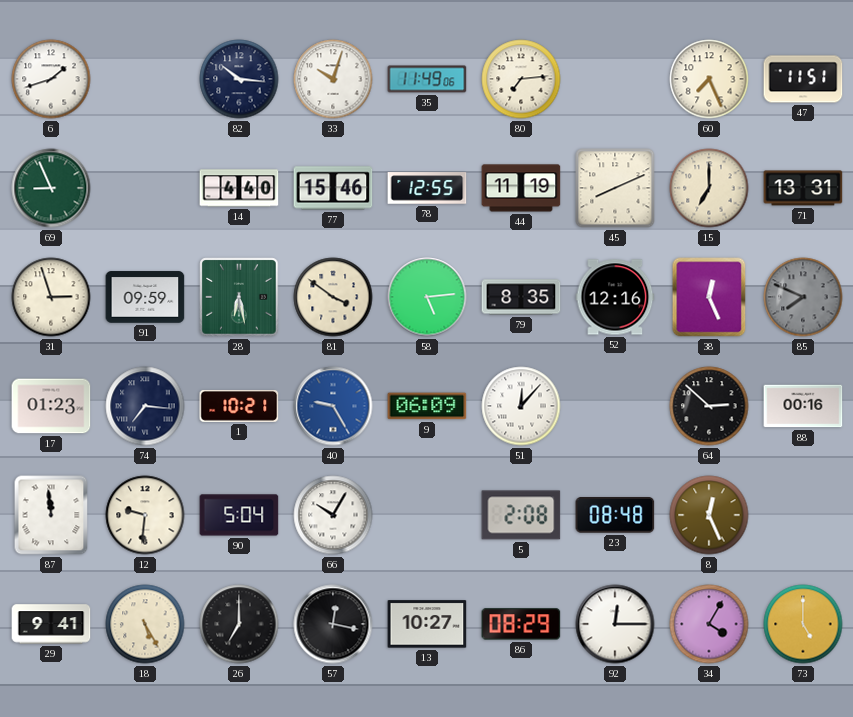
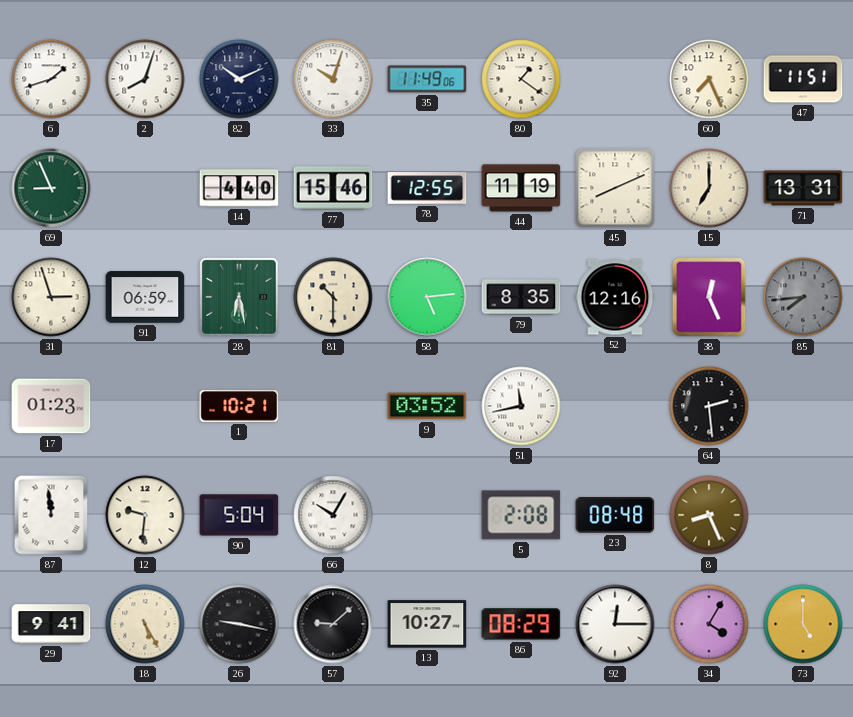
2: none -> 8:03
82: 10:16 -> 10:11
80: 7:14 -> 1:21
91: 09:59 -> 06:59
81: 3:51 -> 10:30
85: 7:49 -> 7:44
74: 7:16 -> none
40: 9:25 -> none
9: 06:09 -> 03:52
51: 12:07 -> 11:43
64: 2:52 -> 2:29
88: 00:16 -> none
8: 12:26 -> 8:26
26: 7:00 -> 9:17
57: 12:17 -> 9:08
